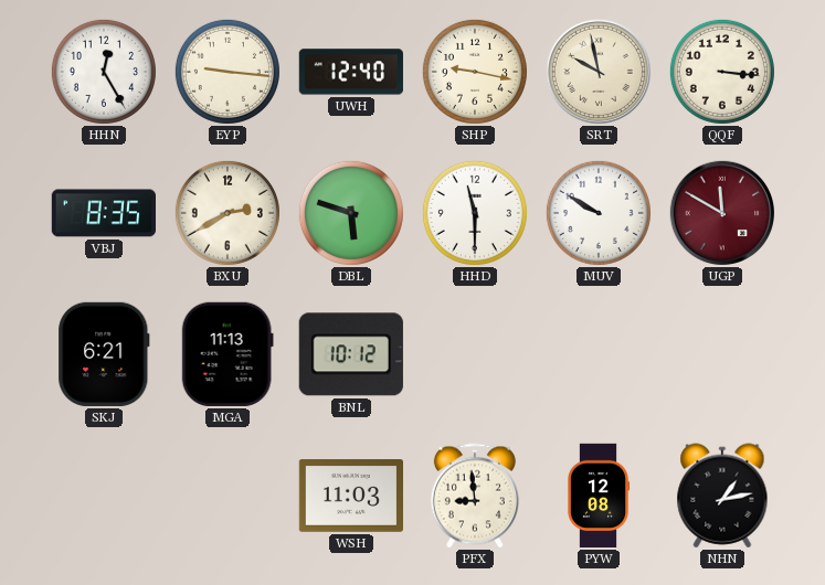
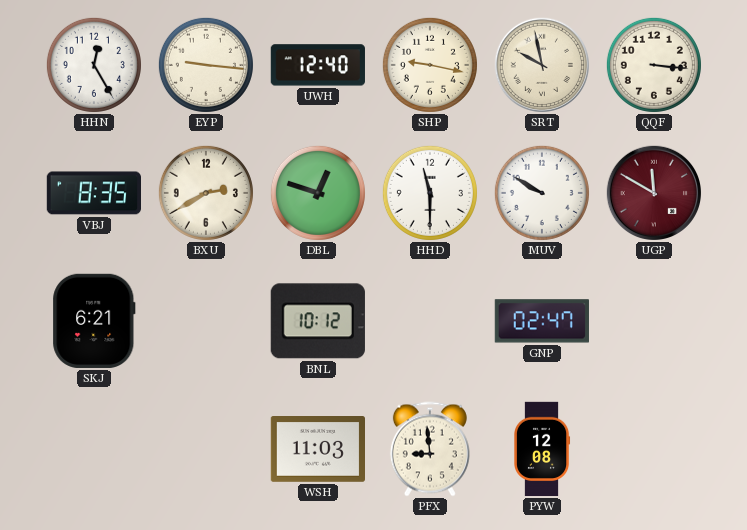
DBL: 5:48 -> 12:48
MGA: 11:13 -> none
GNP: none -> 02:47
NHN: 1:13 -> none
